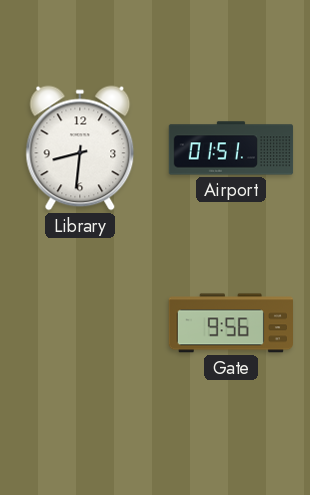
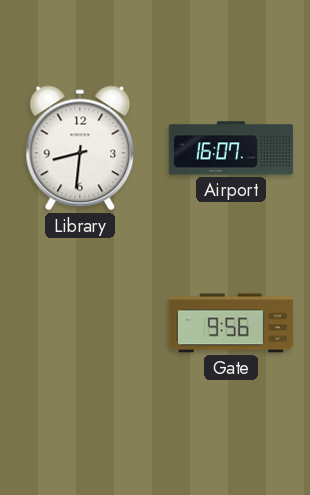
Airport: 01:51 -> 16:07
